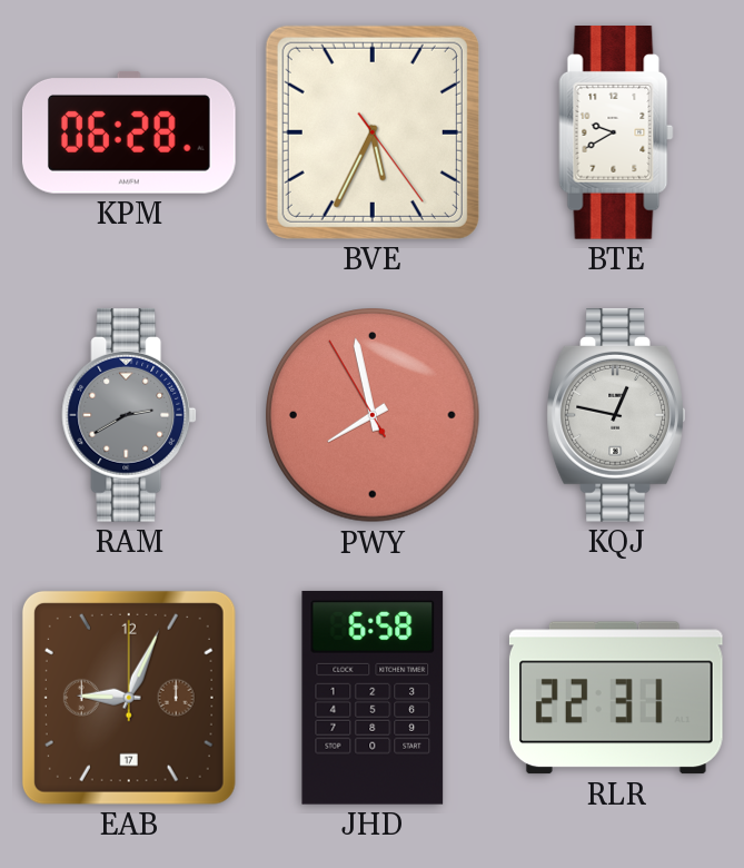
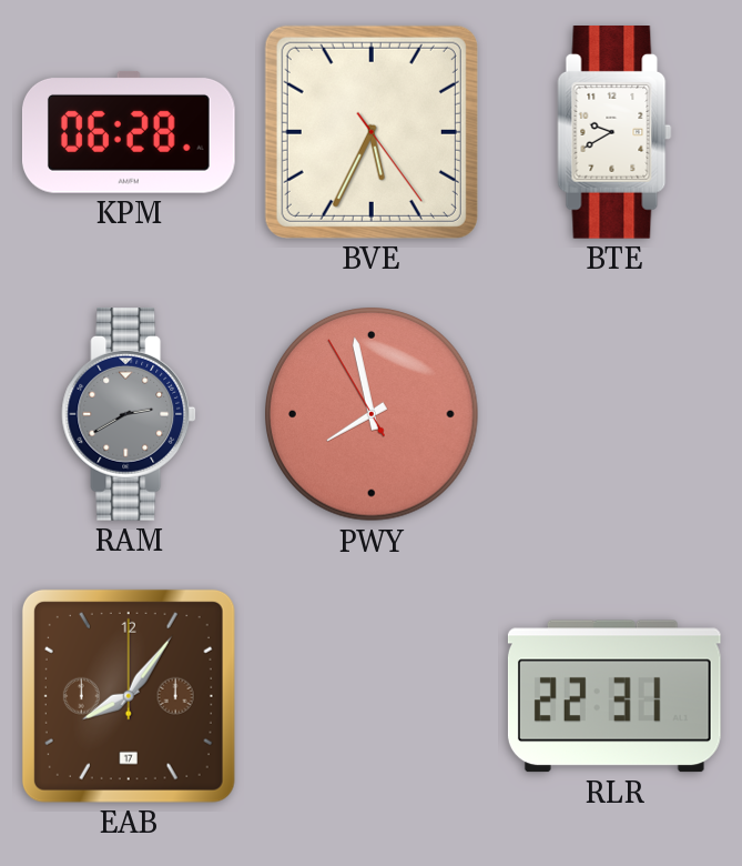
KQJ: 12:47 -> none
EAB: 9:04 -> 8:06
JHD: 6:58 -> none
